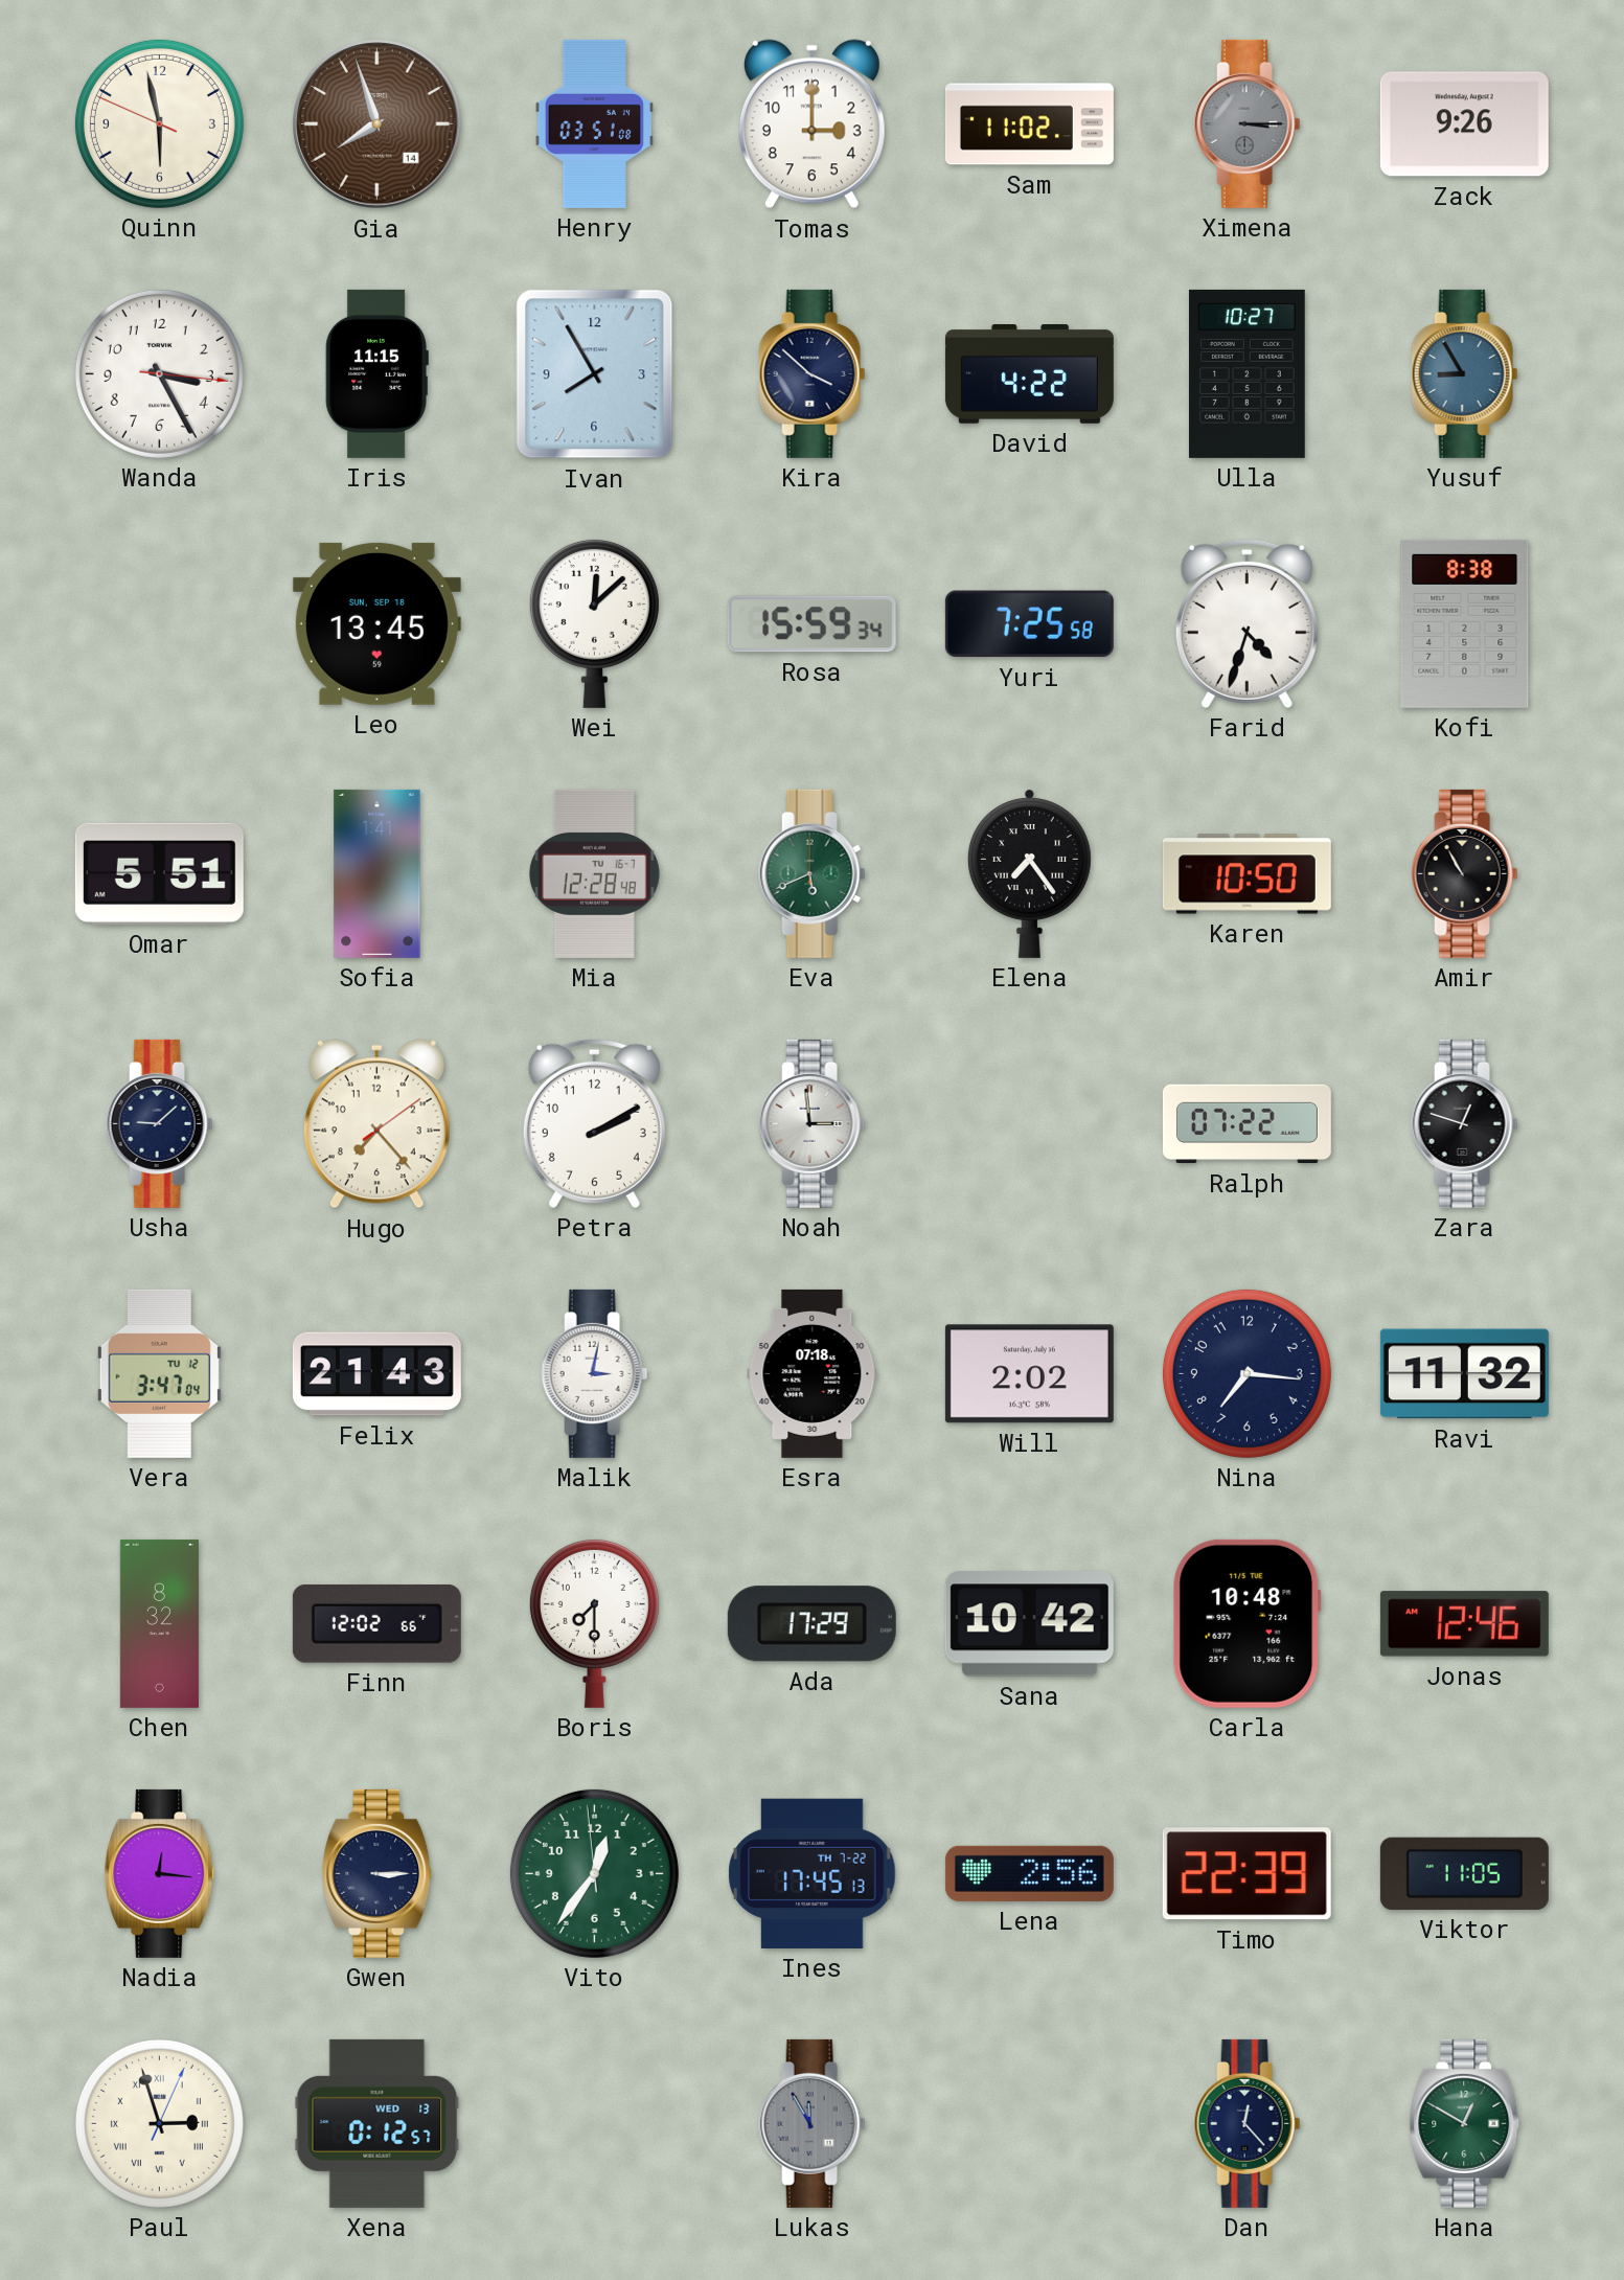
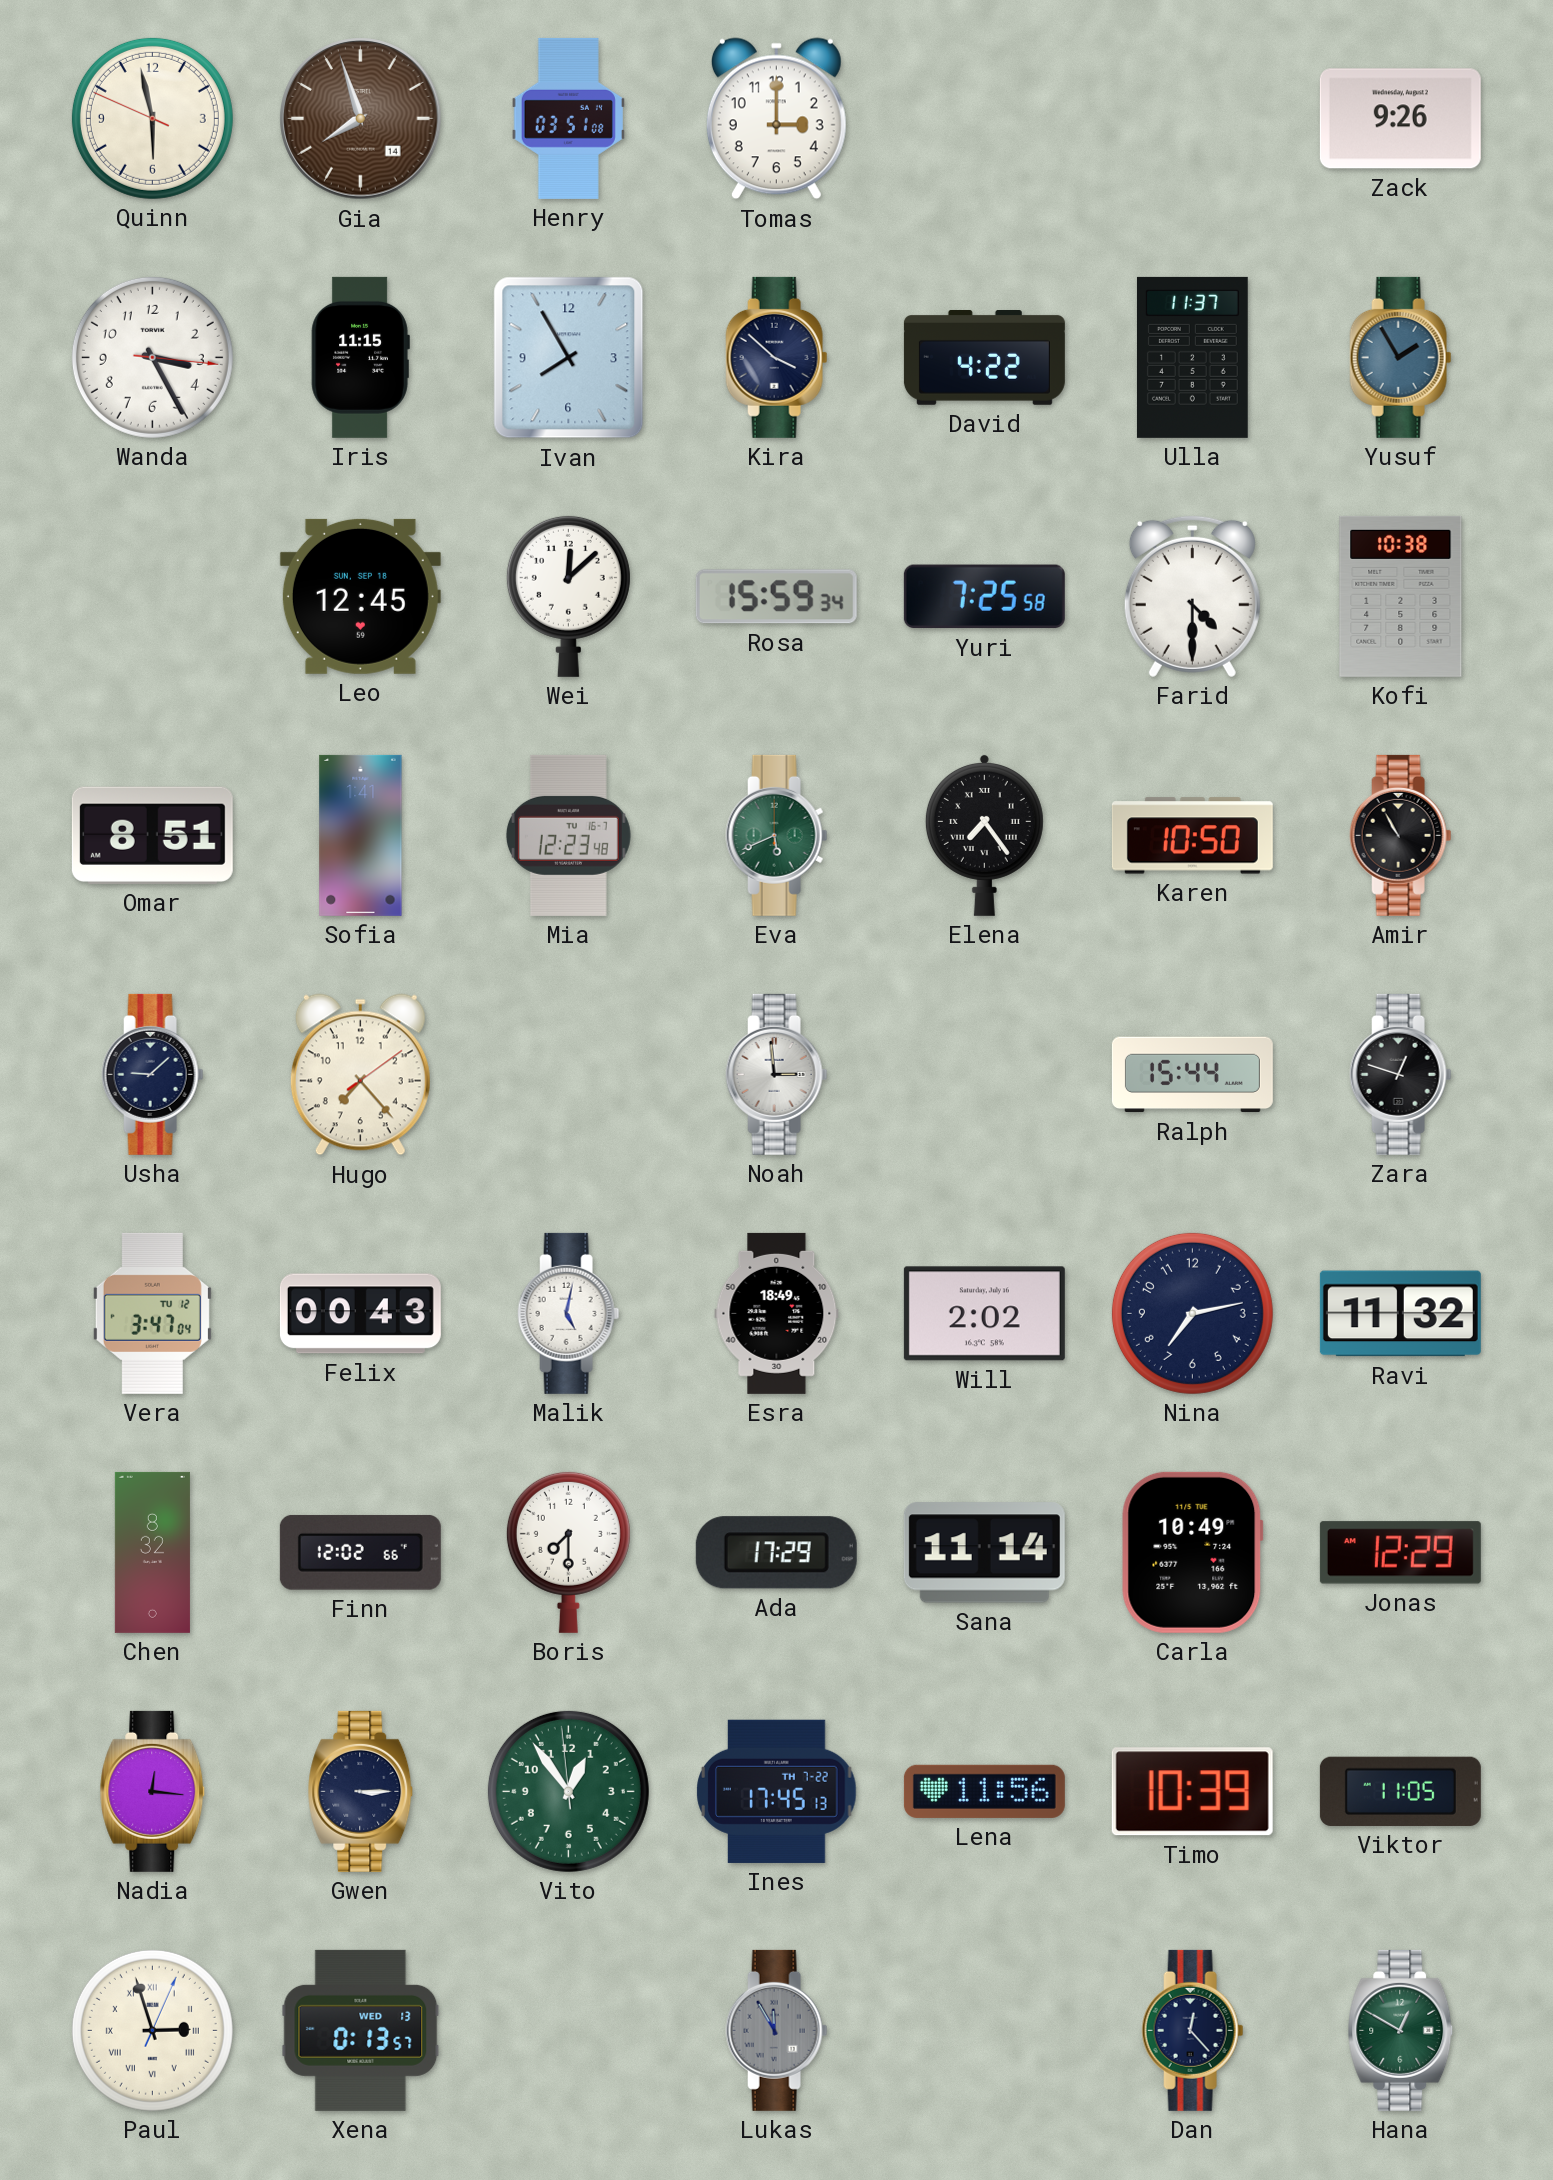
Sam: 11:02 -> none
Ximena: 3:15 -> none
Ulla: 10:27 -> 11:37
Yusuf: 8:55 -> 1:55
Leo: 13:45 -> 12:45
Farid: 4:33 -> 4:30
Kofi: 8:38 -> 10:38
Omar: 5:51 -> 8:51
Mia: 12:28 -> 12:23
Petra: 2:10 -> none
Ralph: 07:22 -> 15:44
Felix: 21:43 -> 00:43
Malik: 3:02 -> 5:02
Esra: 07:18 -> 18:49
Nina: 7:16 -> 7:13
Sana: 10:42 -> 11:14
Carla: 10:48 -> 10:49
Jonas: 12:46 -> 12:29
Vito: 12:35 -> 12:53
Lena: 2:56 -> 11:56
Timo: 22:39 -> 10:39
Xena: 0:12 -> 0:13
